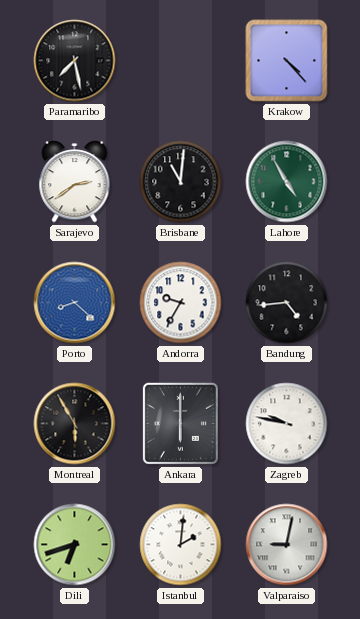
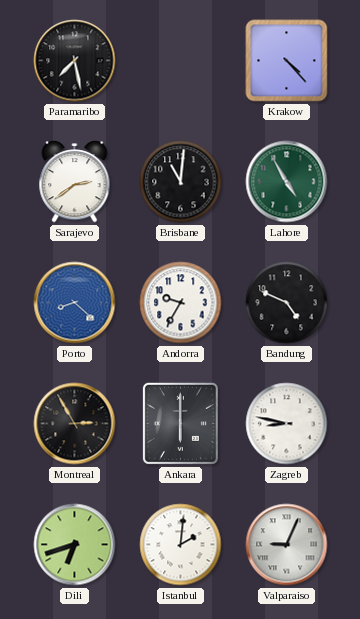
Bandung: 4:44 -> 4:49
Montreal: 5:55 -> 2:55
Zagreb: 9:47 -> 8:47
Valparaiso: 9:02 -> 9:04
